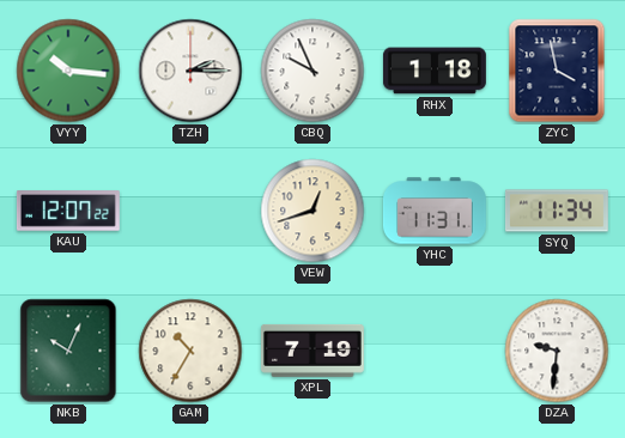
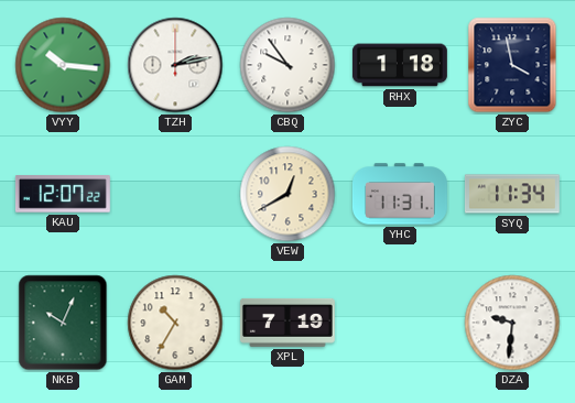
TZH: 2:15 -> 2:13
CBQ: 9:56 -> 9:54
VEW: 12:42 -> 12:40
